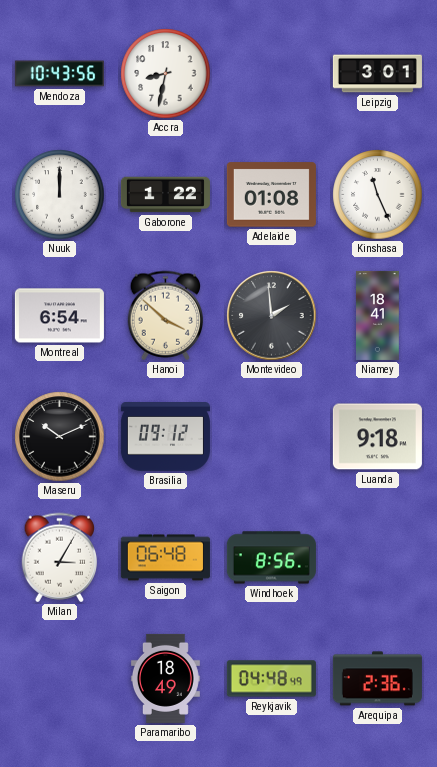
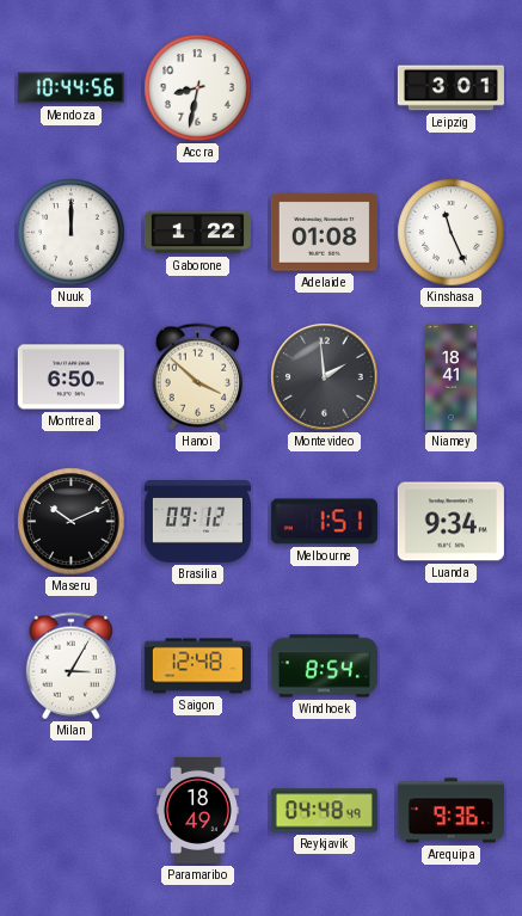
Mendoza: 10:43 -> 10:44
Montreal: 6:54 -> 6:50
Melbourne: none -> 1:51
Luanda: 9:18 -> 9:34
Saigon: 06:48 -> 12:48
Windhoek: 8:56 -> 8:54
Arequipa: 2:36 -> 9:36
